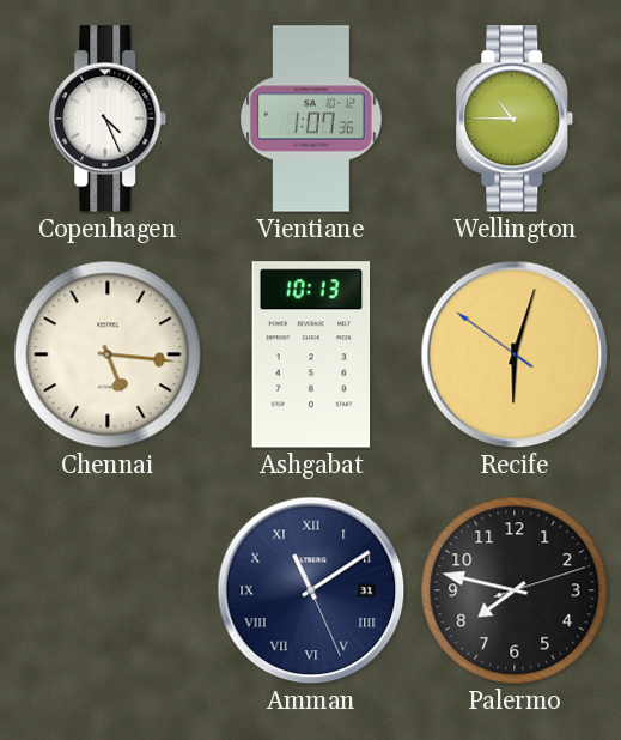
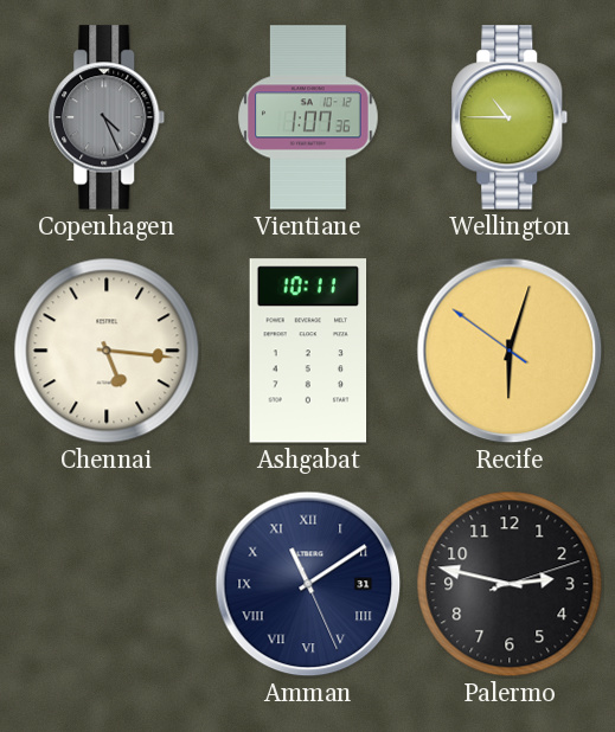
Copenhagen dial: white -> grey
Ashgabat: 10:13 -> 10:11
Palermo: 7:47 -> 2:47
